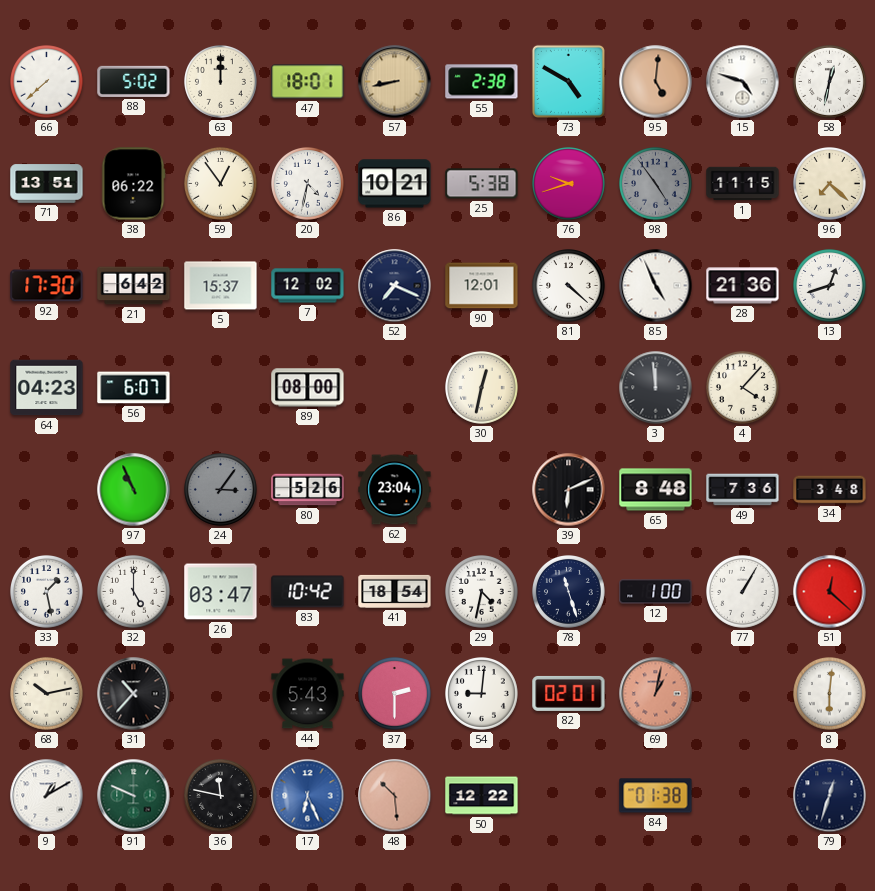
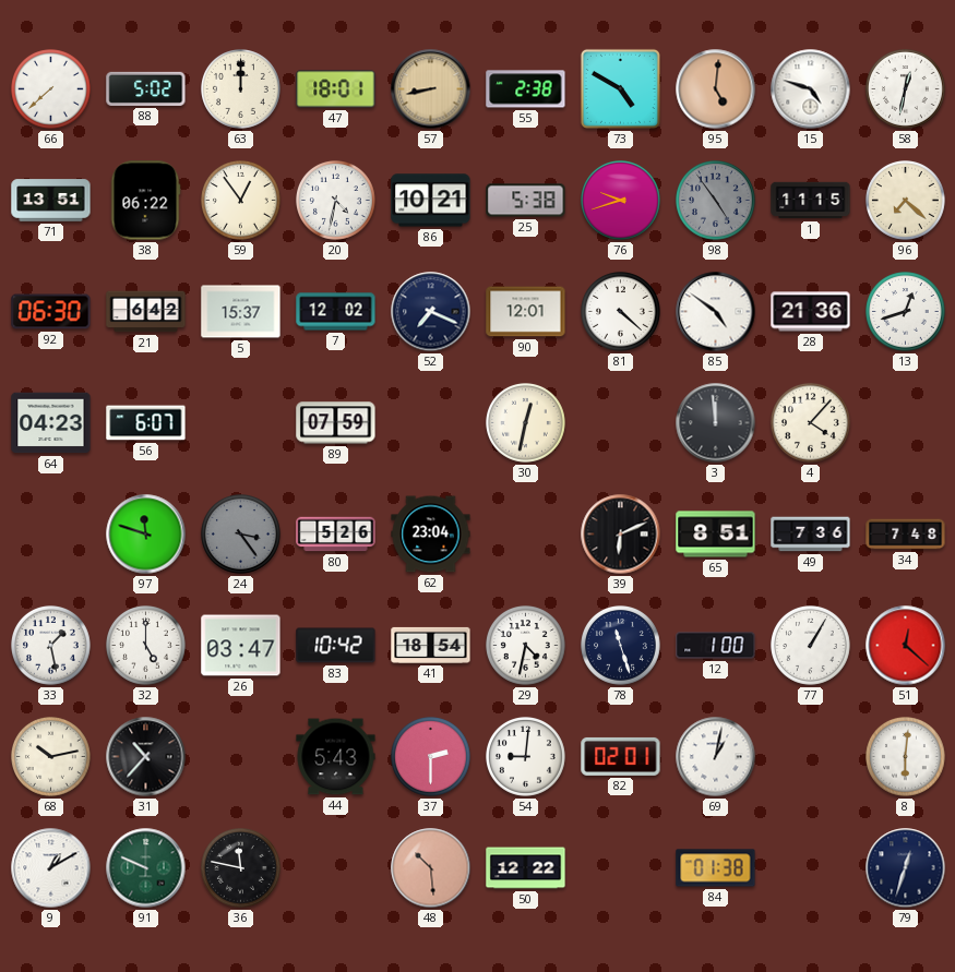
92: 17:30 -> 06:30
85: 4:56 -> 4:51
89: 08:00 -> 07:59
97: 10:56 -> 11:48
24: 3:06 -> 3:24
65: 8:48 -> 8:51
34: 3:48 -> 7:48
69 dial: salmon -> white
17: 6:26 -> none
